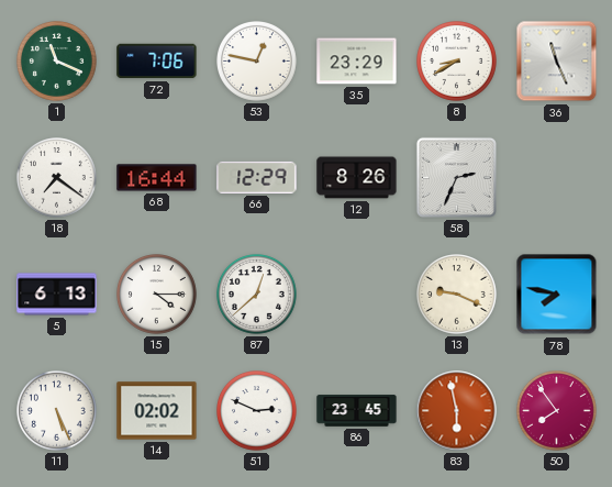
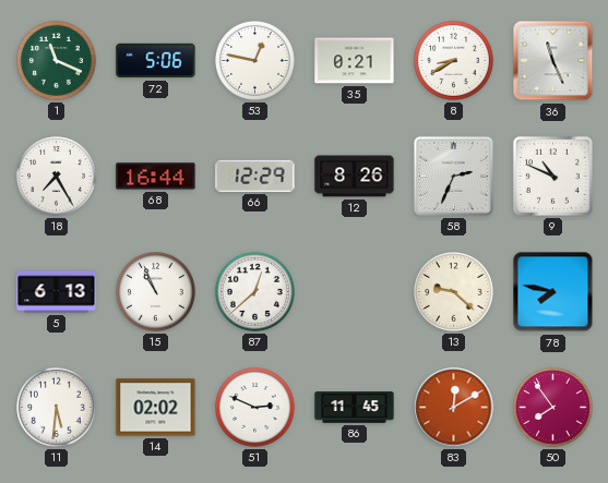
72: 7:06 -> 5:06
35: 23:29 -> 0:21
18: 7:21 -> 7:25
9: none -> 10:49
15: 4:15 -> 10:56
13: 9:19 -> 9:22
11: 5:26 -> 5:31
86: 23:45 -> 11:45
83: 5:58 -> 12:10
